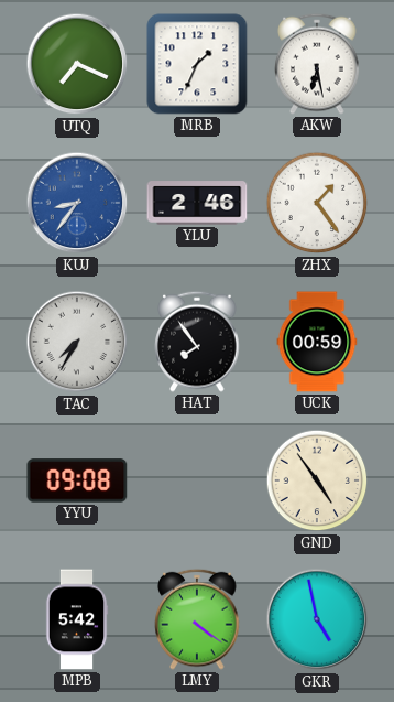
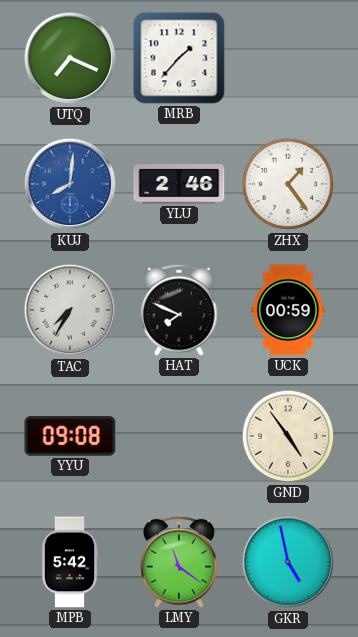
MRB: 1:34 -> 1:37
AKW: 6:28 -> none
KUJ: 8:36 -> 8:01
HAT: 7:54 -> 7:49
LMY: 4:21 -> 11:21
